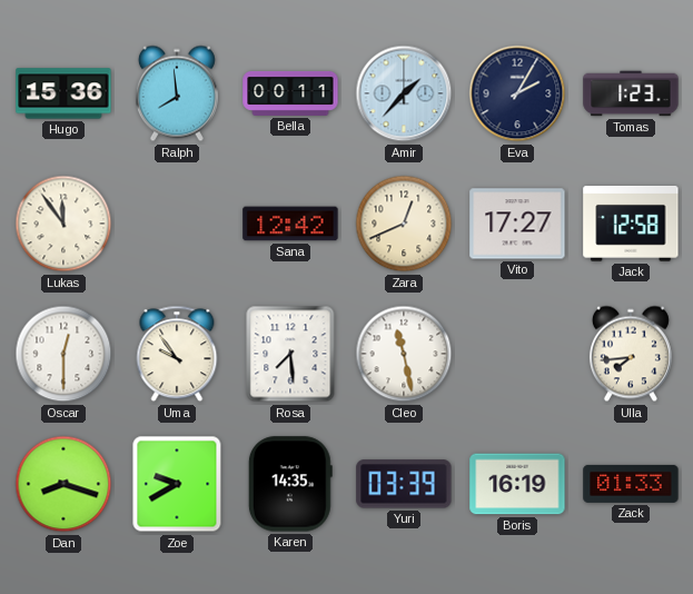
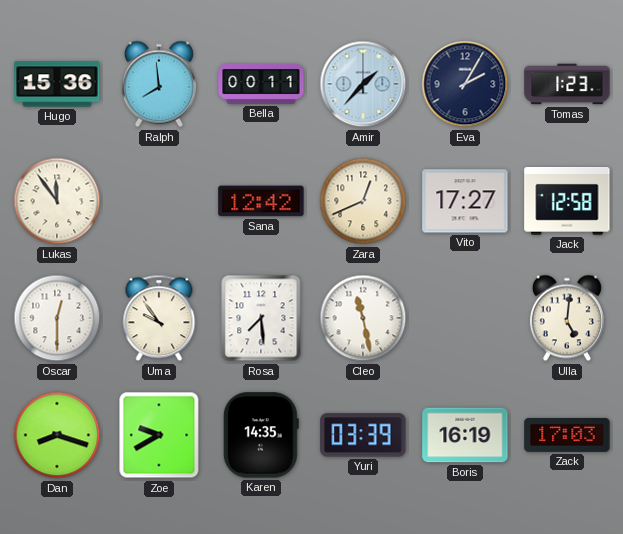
Ulla: 7:44 -> 5:01
Zack: 01:33 -> 17:03
